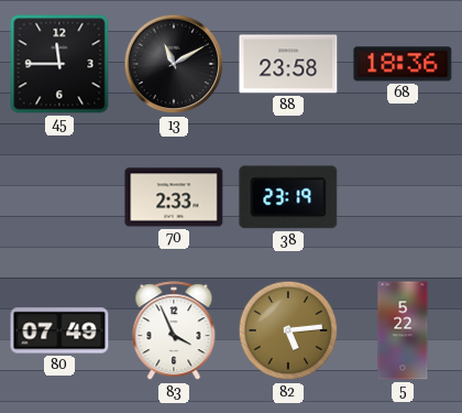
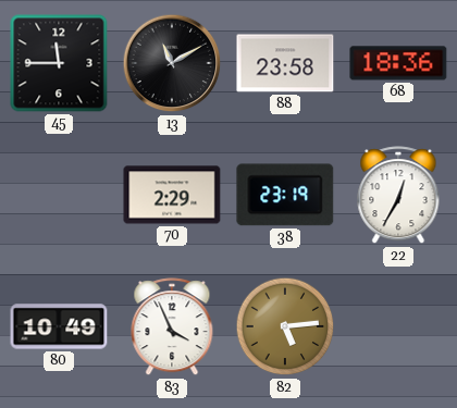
70: 2:33 -> 2:29
22: none -> 12:35
80: 07:49 -> 10:49
5: 5:22 -> none
